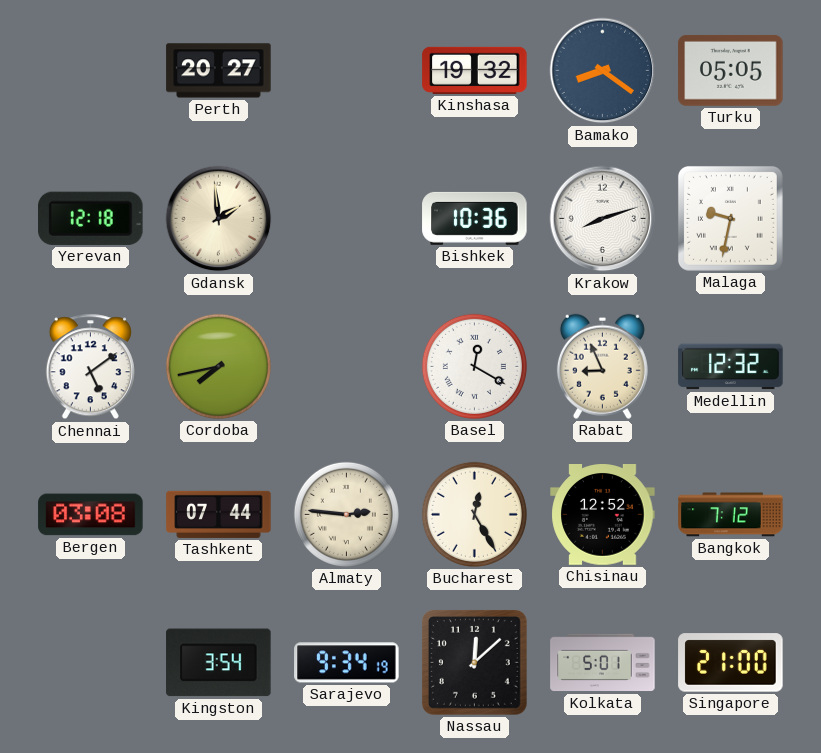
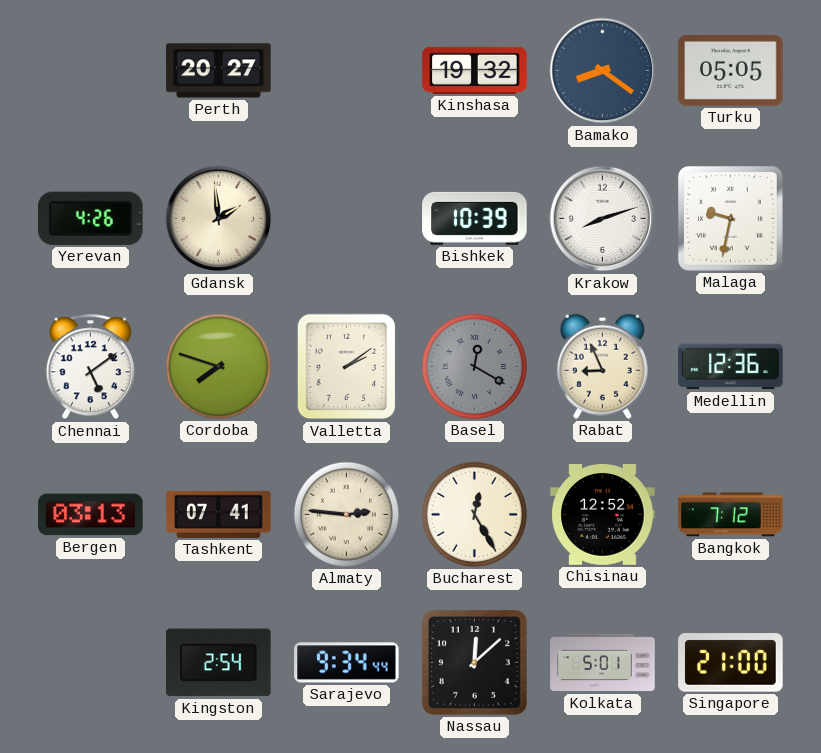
Yerevan: 12:18 -> 4:26
Bishkek: 10:36 -> 10:39
Cordoba: 7:43 -> 7:48
Valletta: none -> 2:09
Basel dial: white -> grey
Medellin: 12:32 -> 12:36
Bergen: 03:08 -> 03:13
Tashkent: 07:44 -> 07:41
Kingston: 3:54 -> 2:54
Sarajevo: 9:34:19 -> 9:34:44
